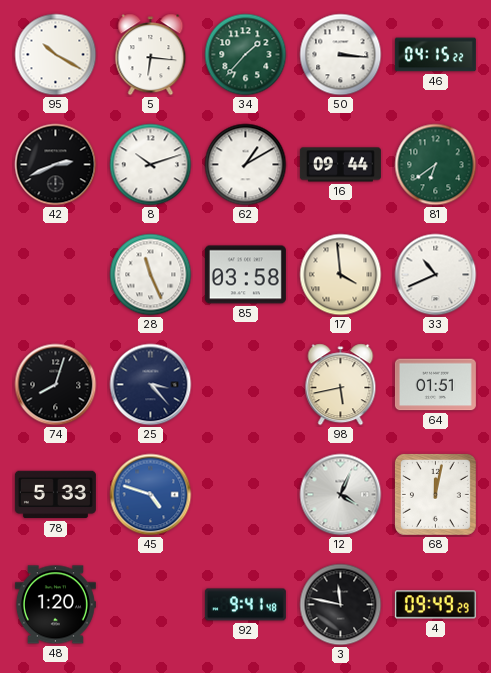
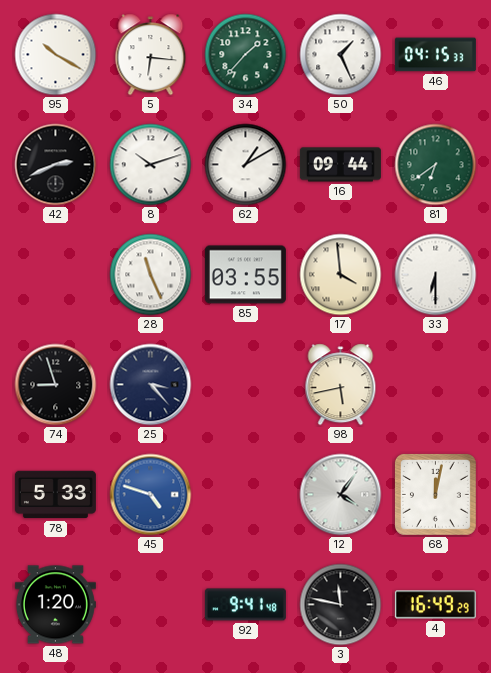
50: 3:16 -> 1:26
46: 04:15:22 -> 04:15:33
85: 03:58 -> 03:55
33: 10:41 -> 6:30
74: 8:03 -> 8:57
64: 01:51 -> none
12: 4:04 -> 4:06
4: 09:49 -> 16:49
